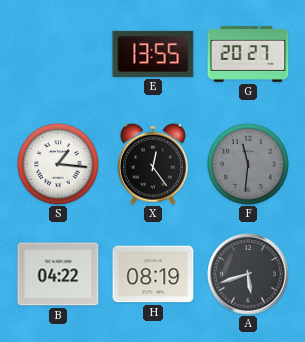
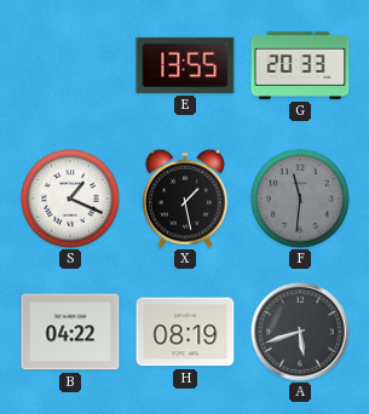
G: 20:27 -> 20:33
S: 1:16 -> 1:19
X: 12:24 -> 1:28
